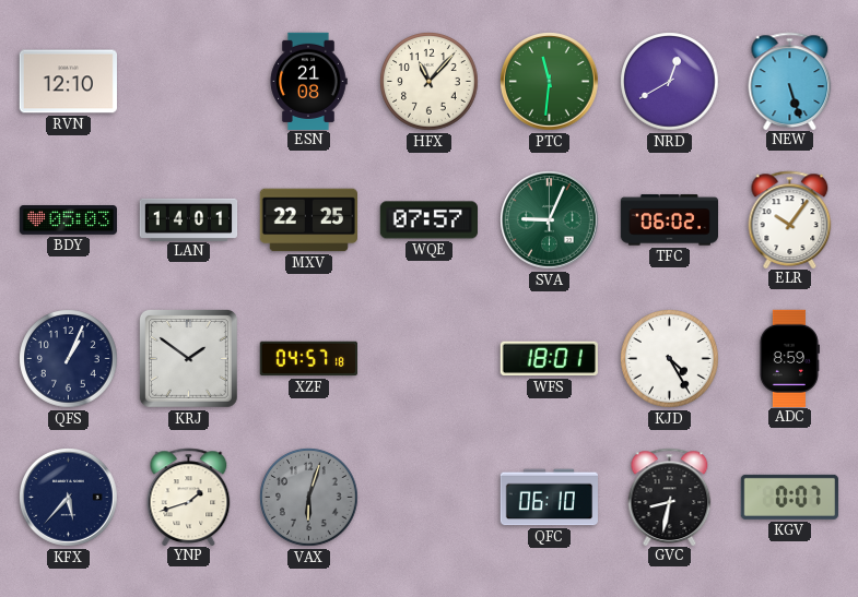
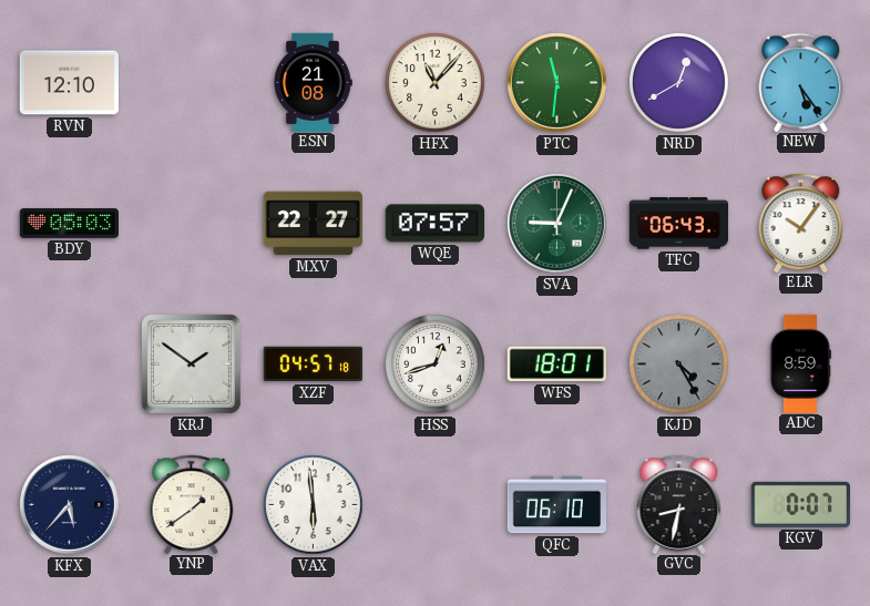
NEW: 5:27 -> 5:24
LAN: 14:01 -> none
MXV: 22:25 -> 22:27
TFC: 06:02 -> 06:43
QFS: 1:04 -> none
HSS: none -> 12:42
KJD dial: white -> grey
YNP: 1:42 -> 1:39
VAX: 6:03 -> 5:59
VAX dial: grey -> white
